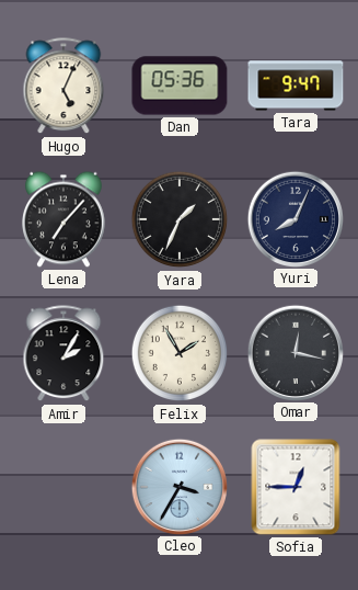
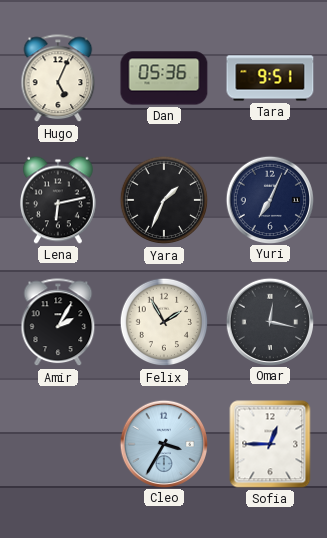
Tara: 9:47 -> 9:51
Lena: 7:07 -> 6:13
Yuri: 8:04 -> 7:04
